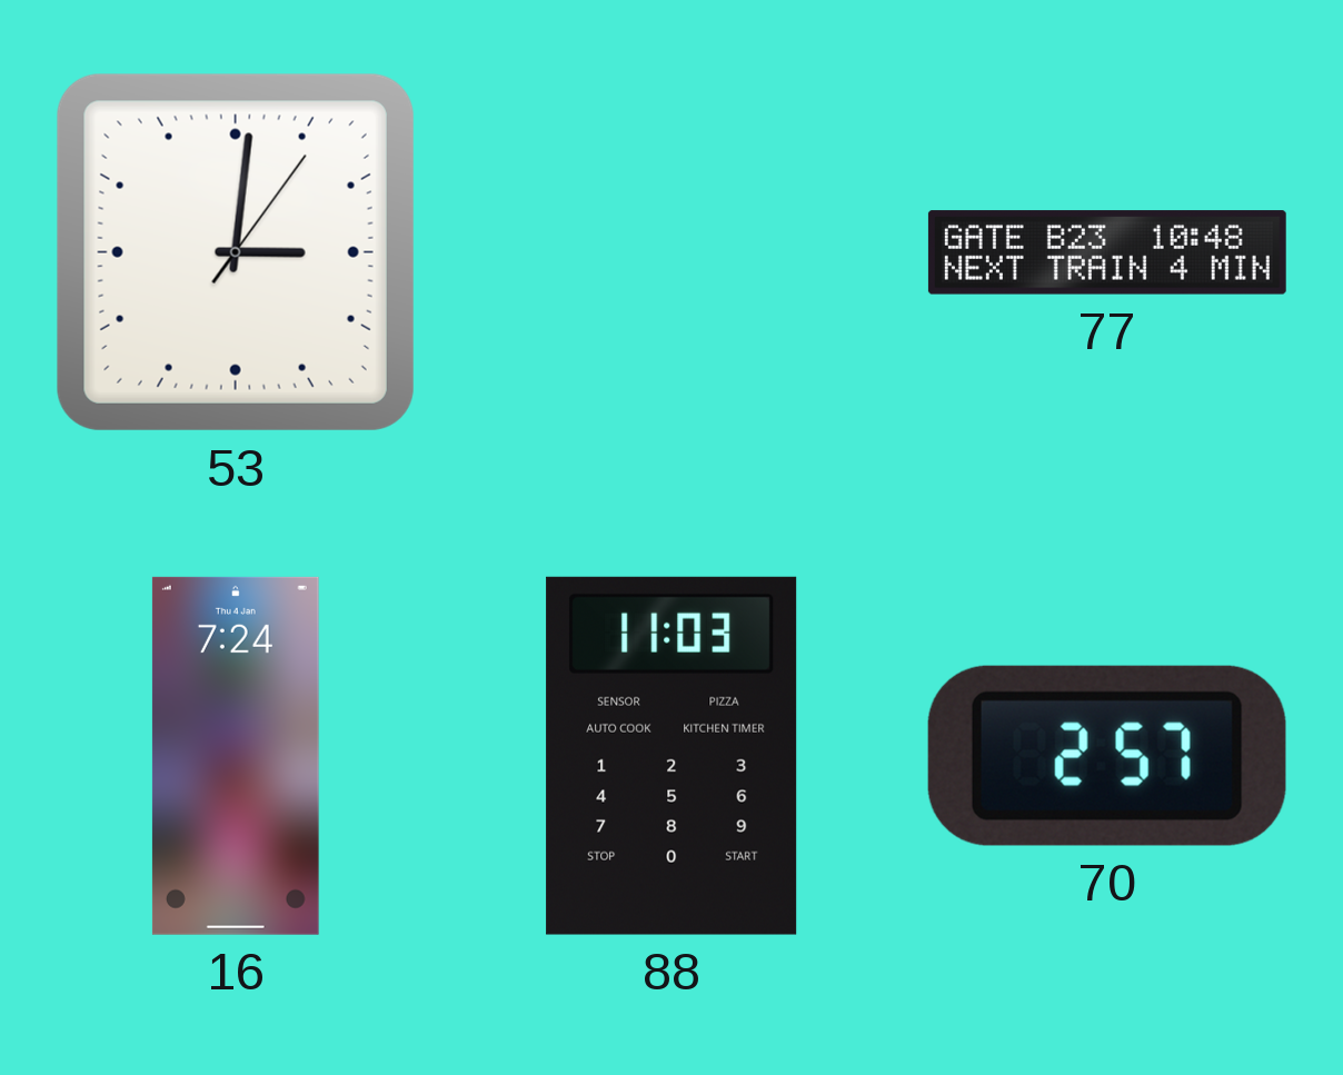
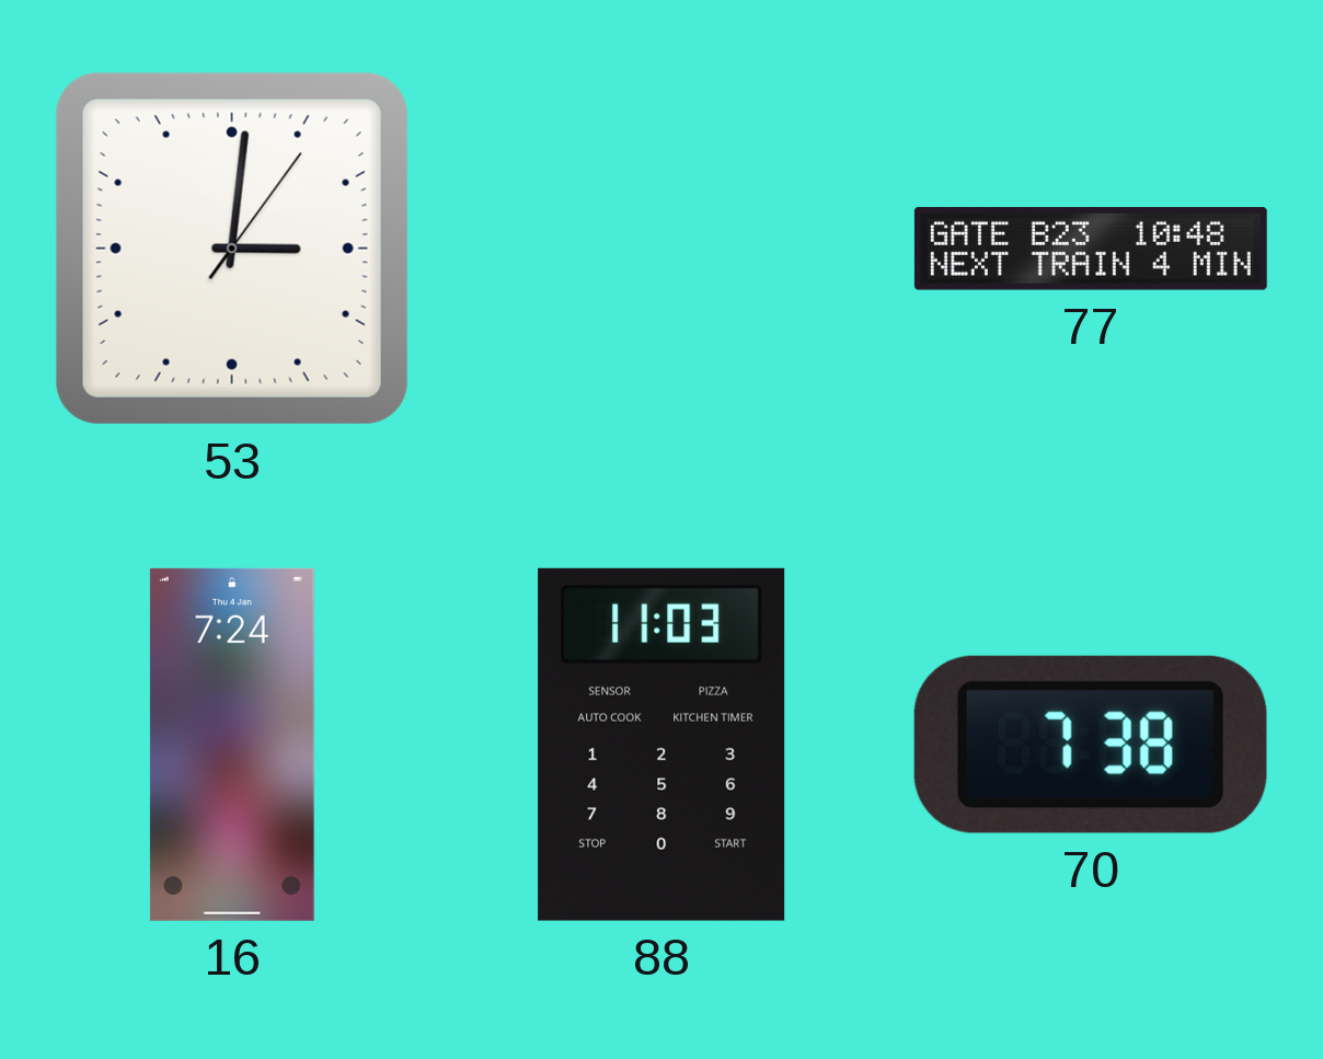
70: 2:57 -> 7:38
